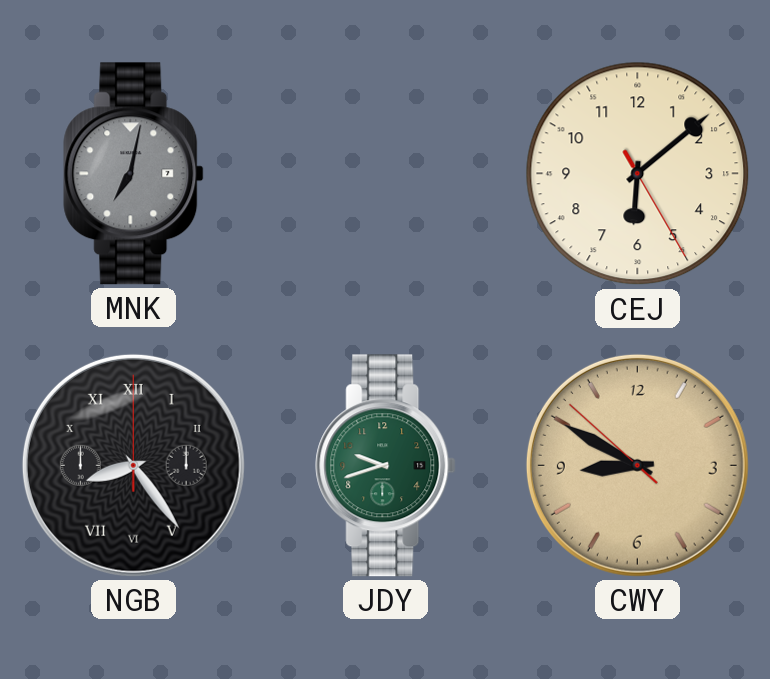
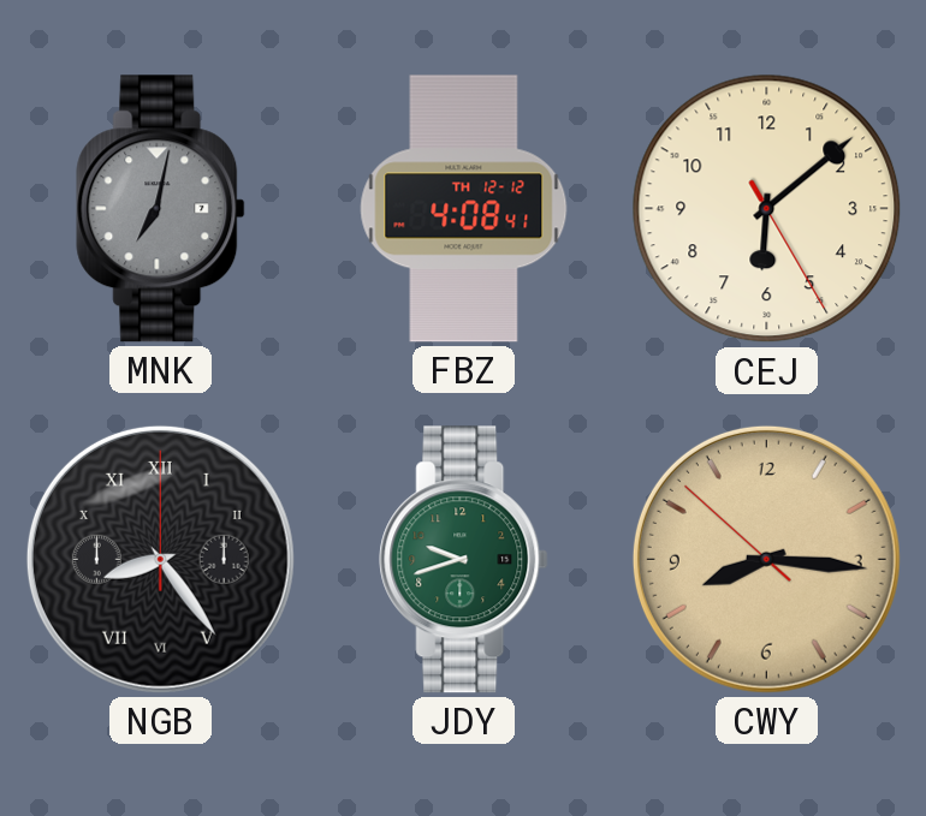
FBZ: none -> 4:08
CWY: 8:49 -> 8:15
